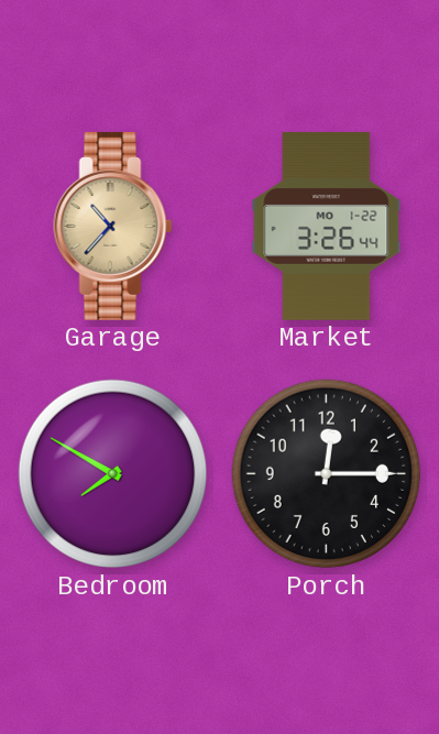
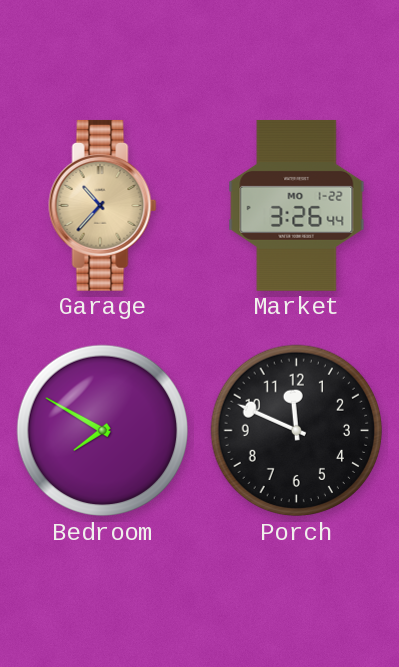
Porch: 12:15 -> 11:49
